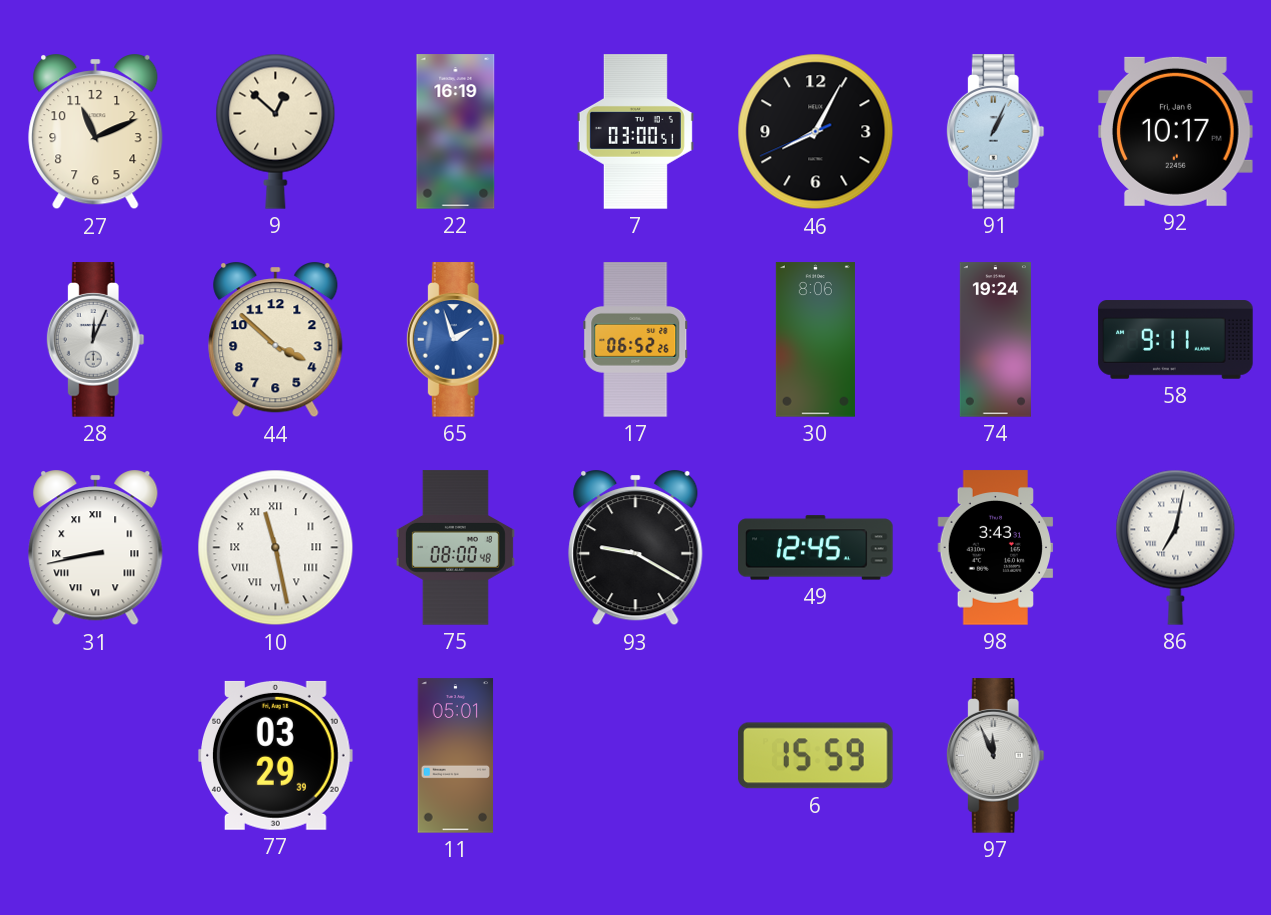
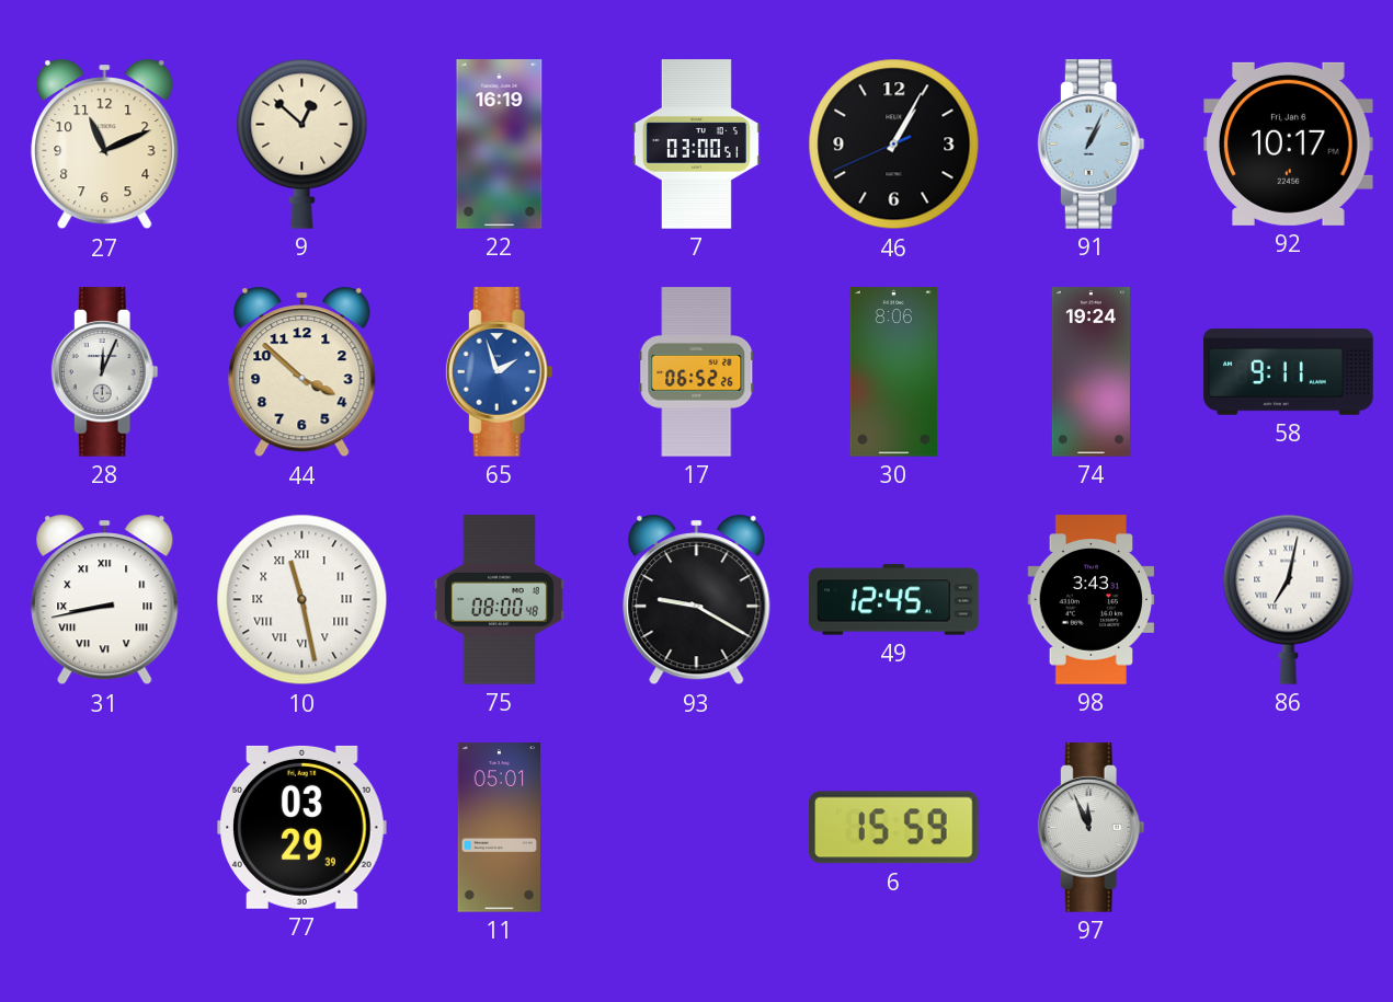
46: 8:04 -> 1:04
